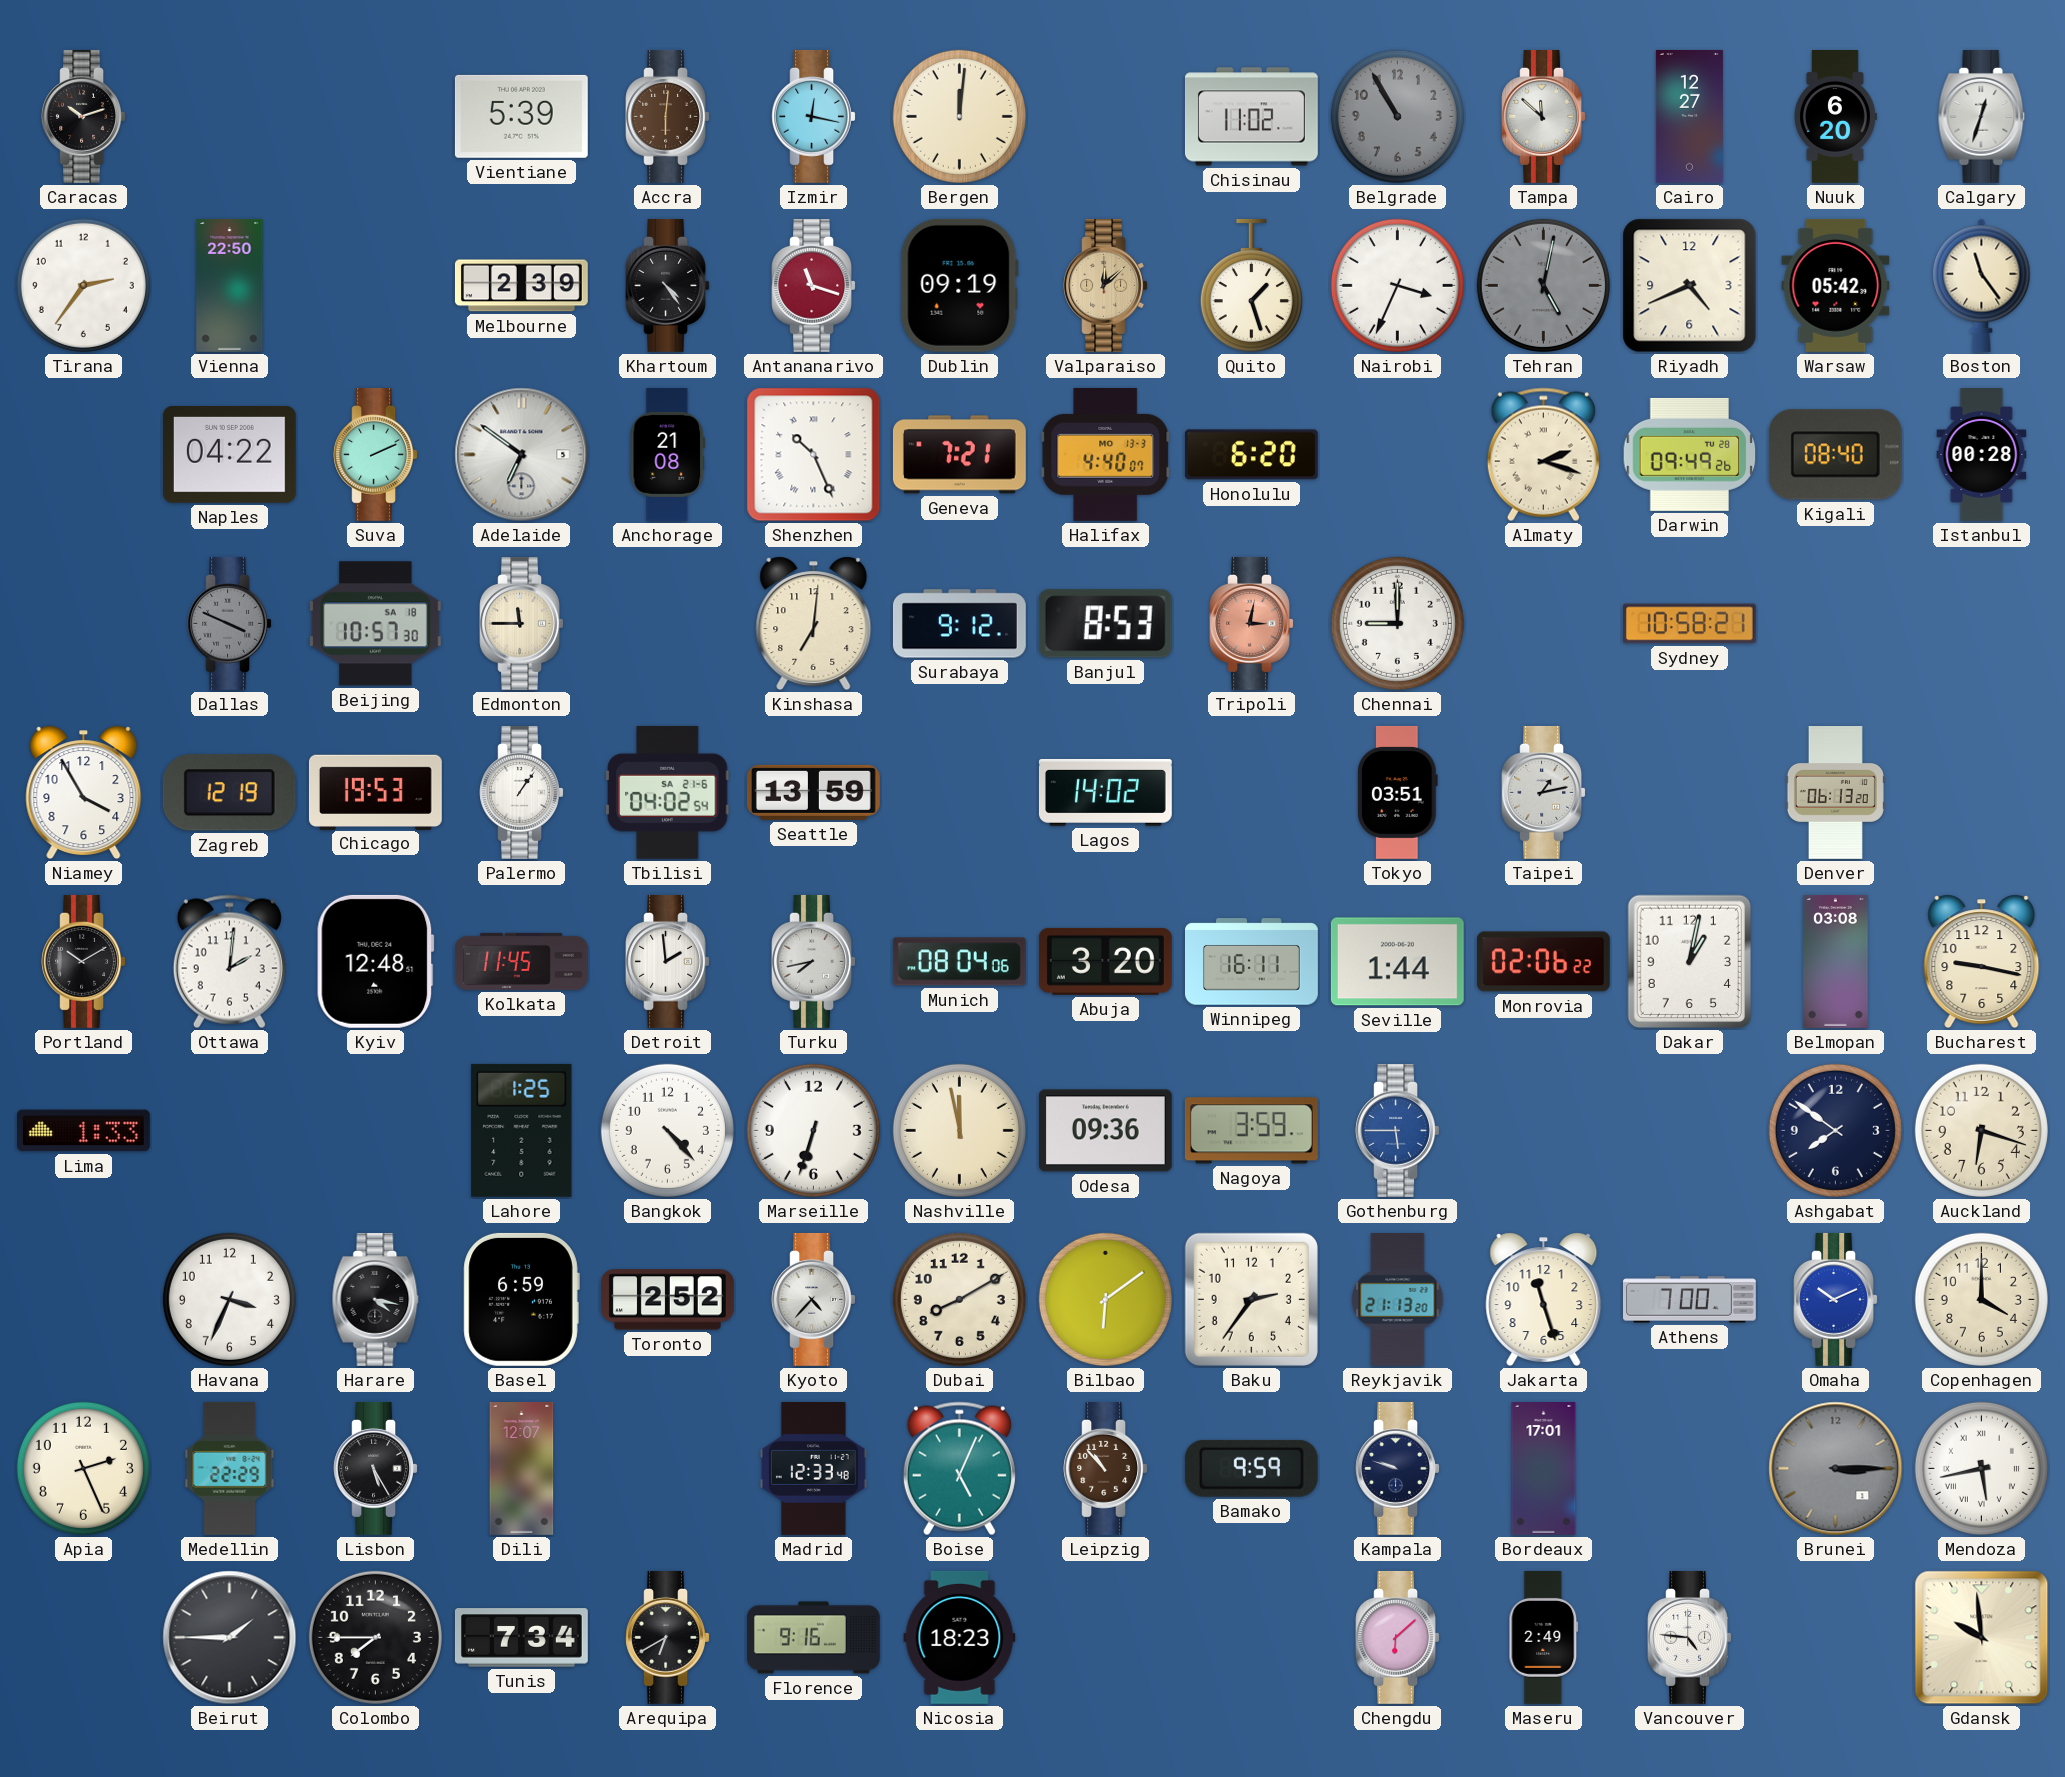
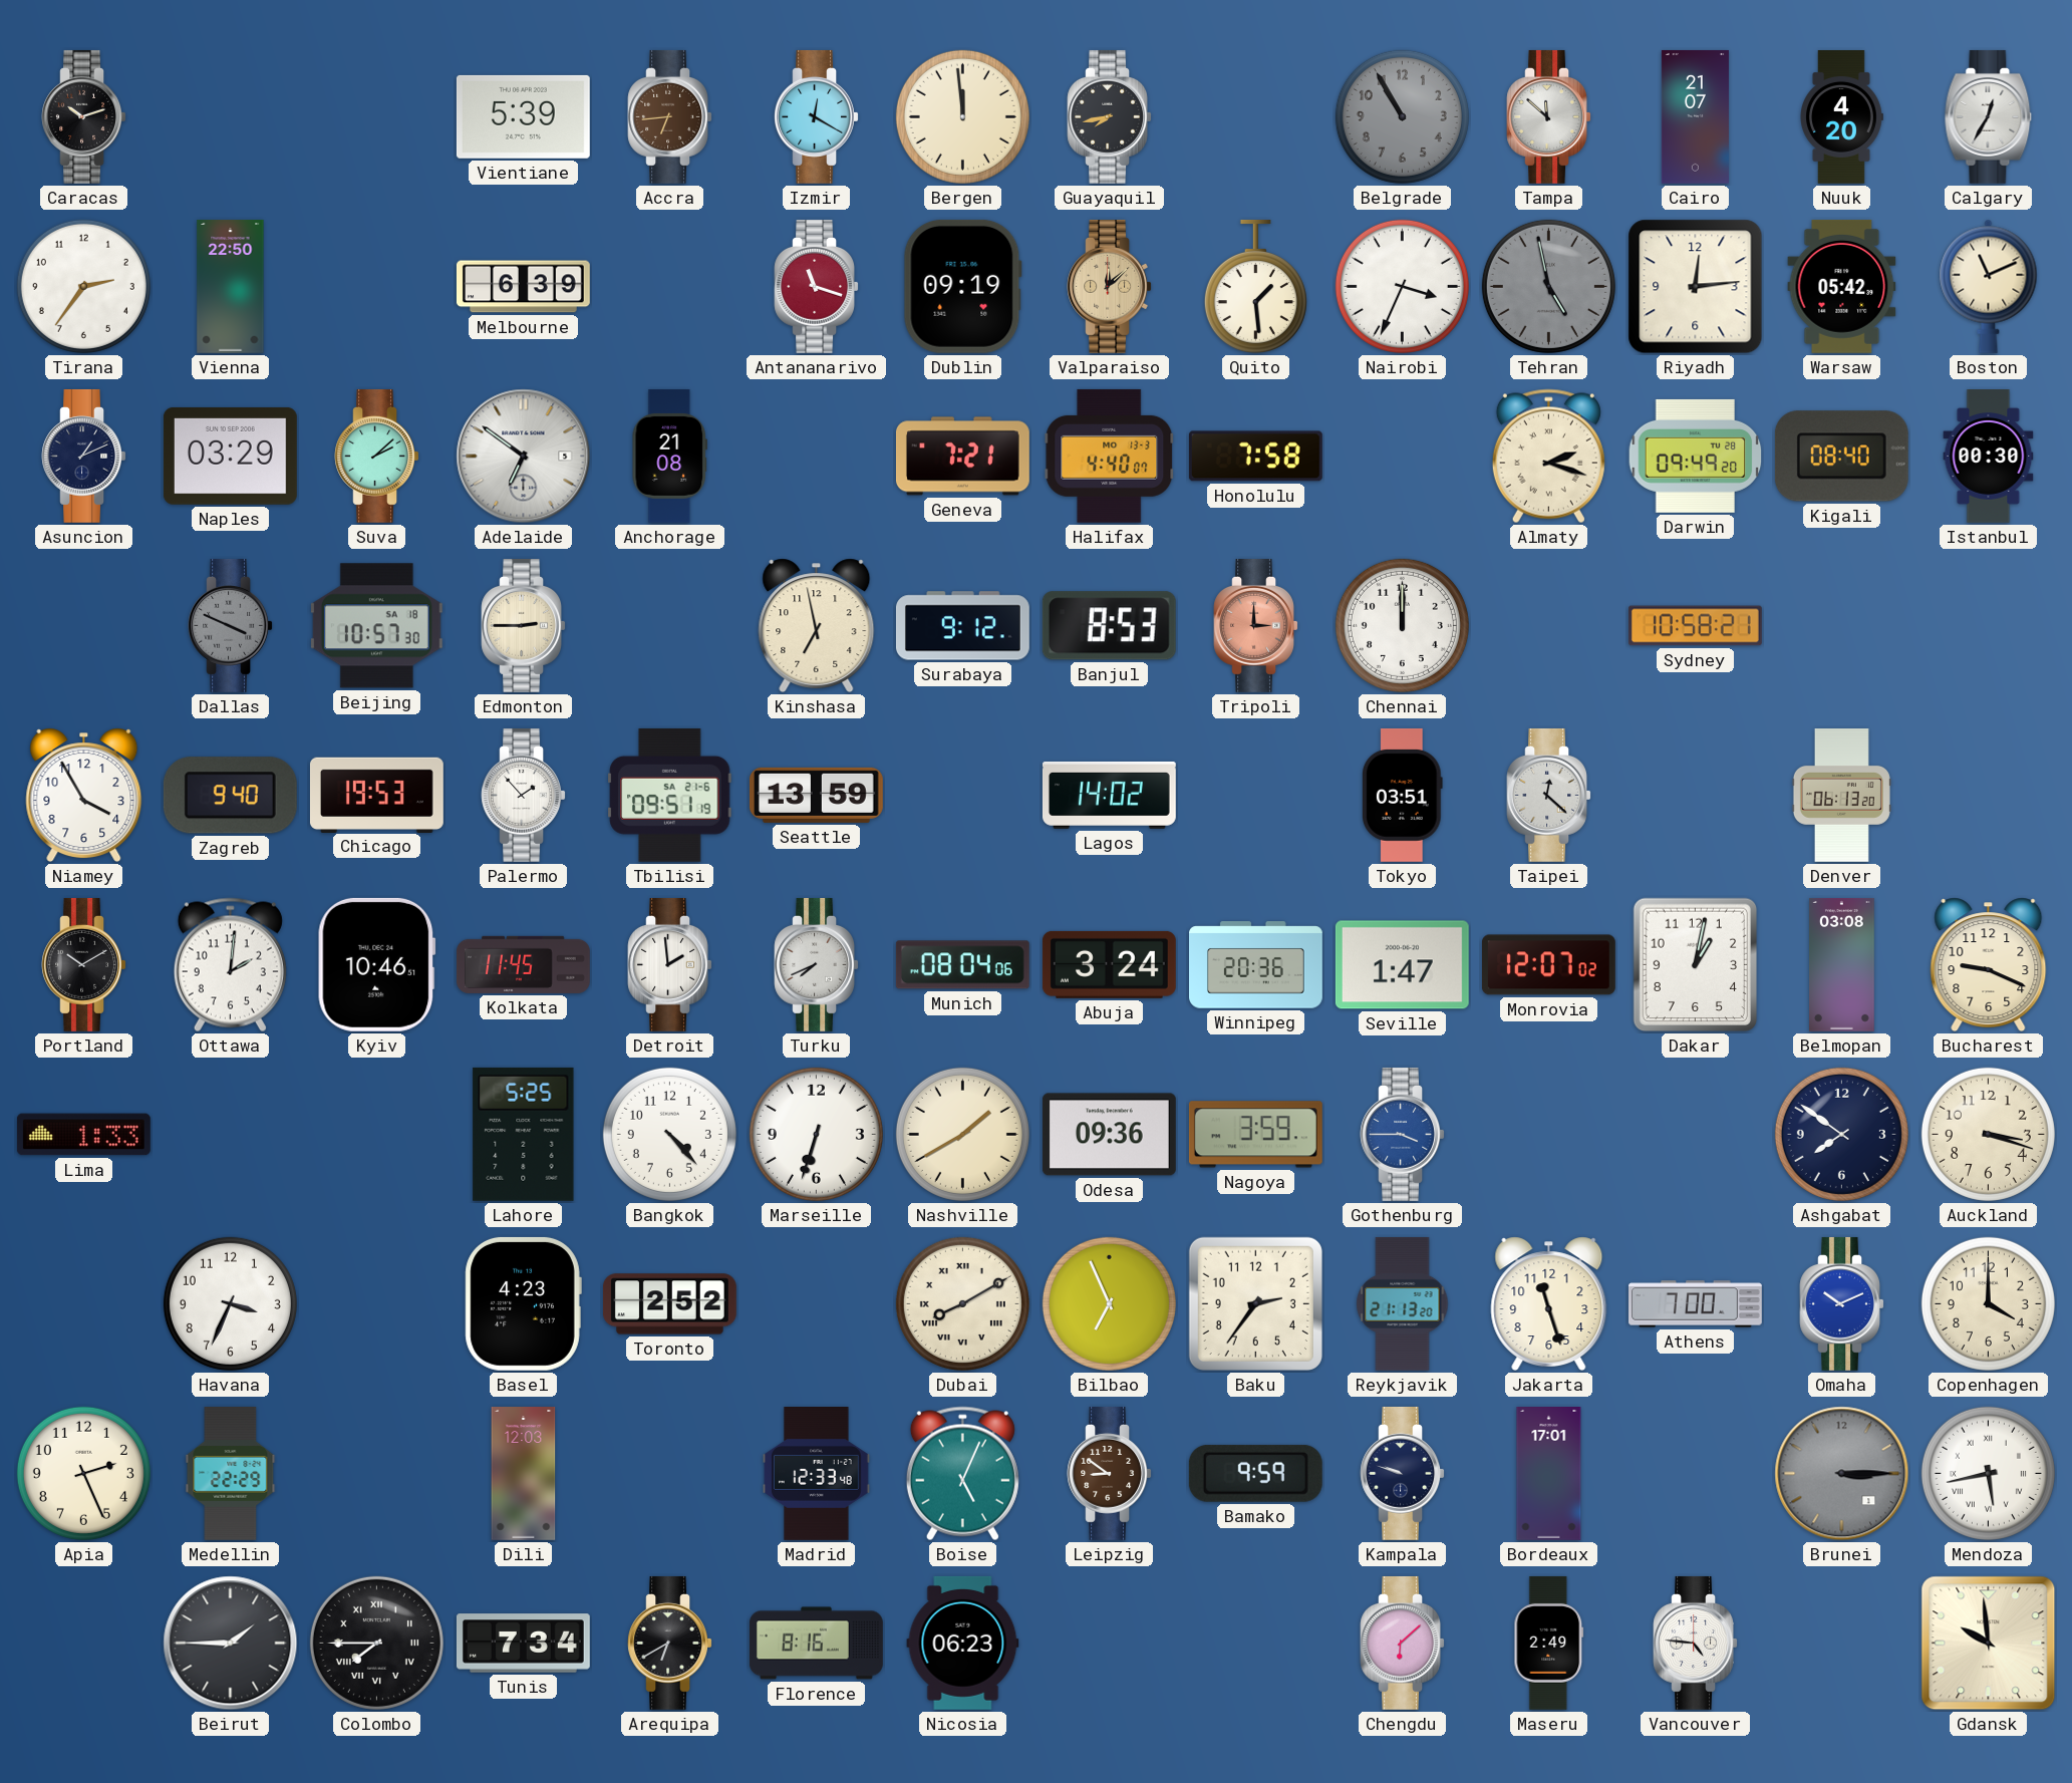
Accra: 6:01 -> 6:44
Izmir: 12:17 -> 12:20
Bergen: 12:01 -> 11:59
Guayaquil: none -> 7:43
Chisinau: 11:02 -> none
Cairo: 12:27 -> 21:07
Nuuk: 6:20 -> 4:20
Calgary: 12:33 -> 12:35
Melbourne: 2:39 -> 6:39
Khartoum: 4:24 -> none
Quito: 1:27 -> 1:29
Tehran: 5:02 -> 4:58
Riyadh: 4:41 -> 12:14
Boston: 11:24 -> 11:11
Asuncion: none -> 1:11
Naples: 04:22 -> 03:29
Suva: 2:11 -> 2:08
Shenzhen: 10:26 -> none
Honolulu: 6:20 -> 7:58
Darwin: 09:49:26 -> 09:49:20
Istanbul: 00:28 -> 00:30
Edmonton: 11:45 -> 2:45
Kinshasa: 7:01 -> 6:58
Tripoli: 3:02 -> 3:00
Chennai: 9:00 -> 12:00
Zagreb: 12:19 -> 9:40
Palermo: 1:06 -> 1:53
Tbilisi: 04:02 -> 09:51
Taipei: 1:13 -> 12:22
Kyiv: 12:48 -> 10:46
Turku: 7:43 -> 7:41
Abuja: 3:20 -> 3:24
Winnipeg: 16:11 -> 20:36
Seville: 1:44 -> 1:47
Monrovia: 02:06 -> 12:07
Bucharest: 9:17 -> 9:19
Lahore: 1:25 -> 5:25
Nashville: 11:58 -> 1:40
Gothenburg: 5:45 -> 3:45
Auckland: 6:18 -> 3:18
Harare: 4:17 -> none
Basel: 6:59 -> 4:23
Kyoto: 4:37 -> none
Dubai numerals: Arabic -> Roman
Bilbao: 6:09 -> 6:56
Lisbon: 5:25 -> none
Dili: 12:07 -> 12:03
Leipzig: 10:53 -> 8:51
Colombo numerals: Arabic -> Roman
Florence: 9:16 -> 8:16
Nicosia: 18:23 -> 06:23
